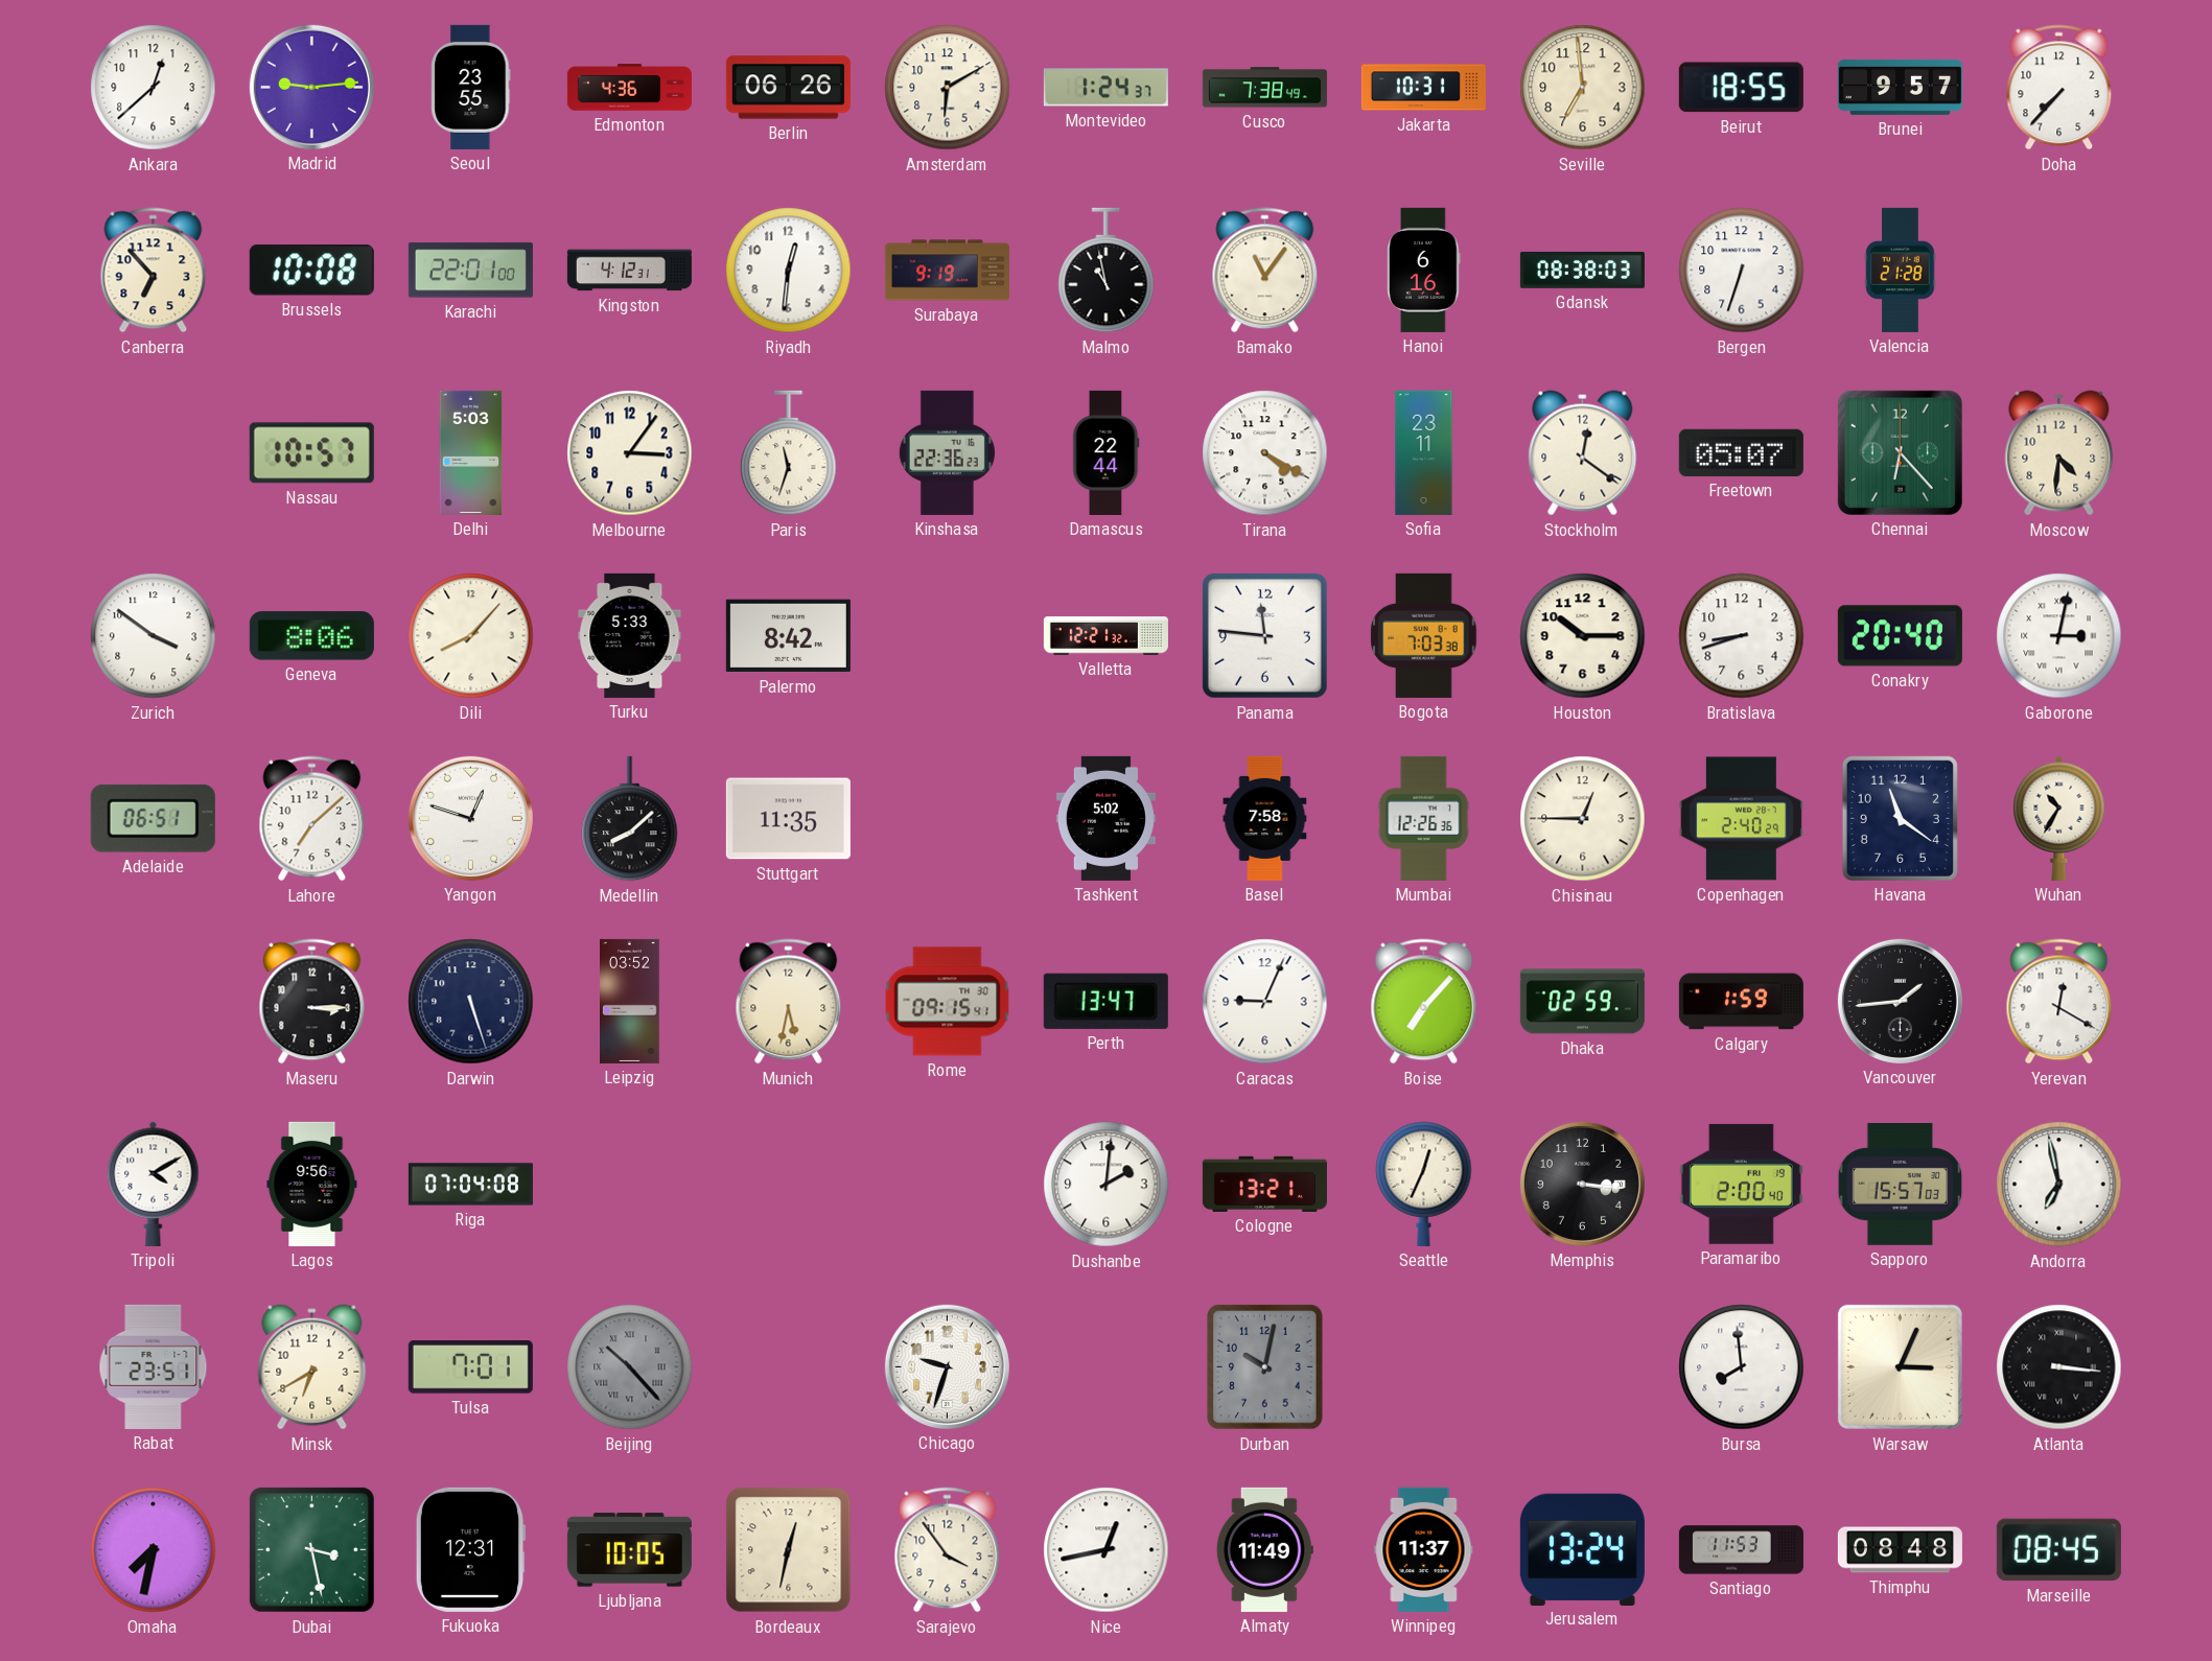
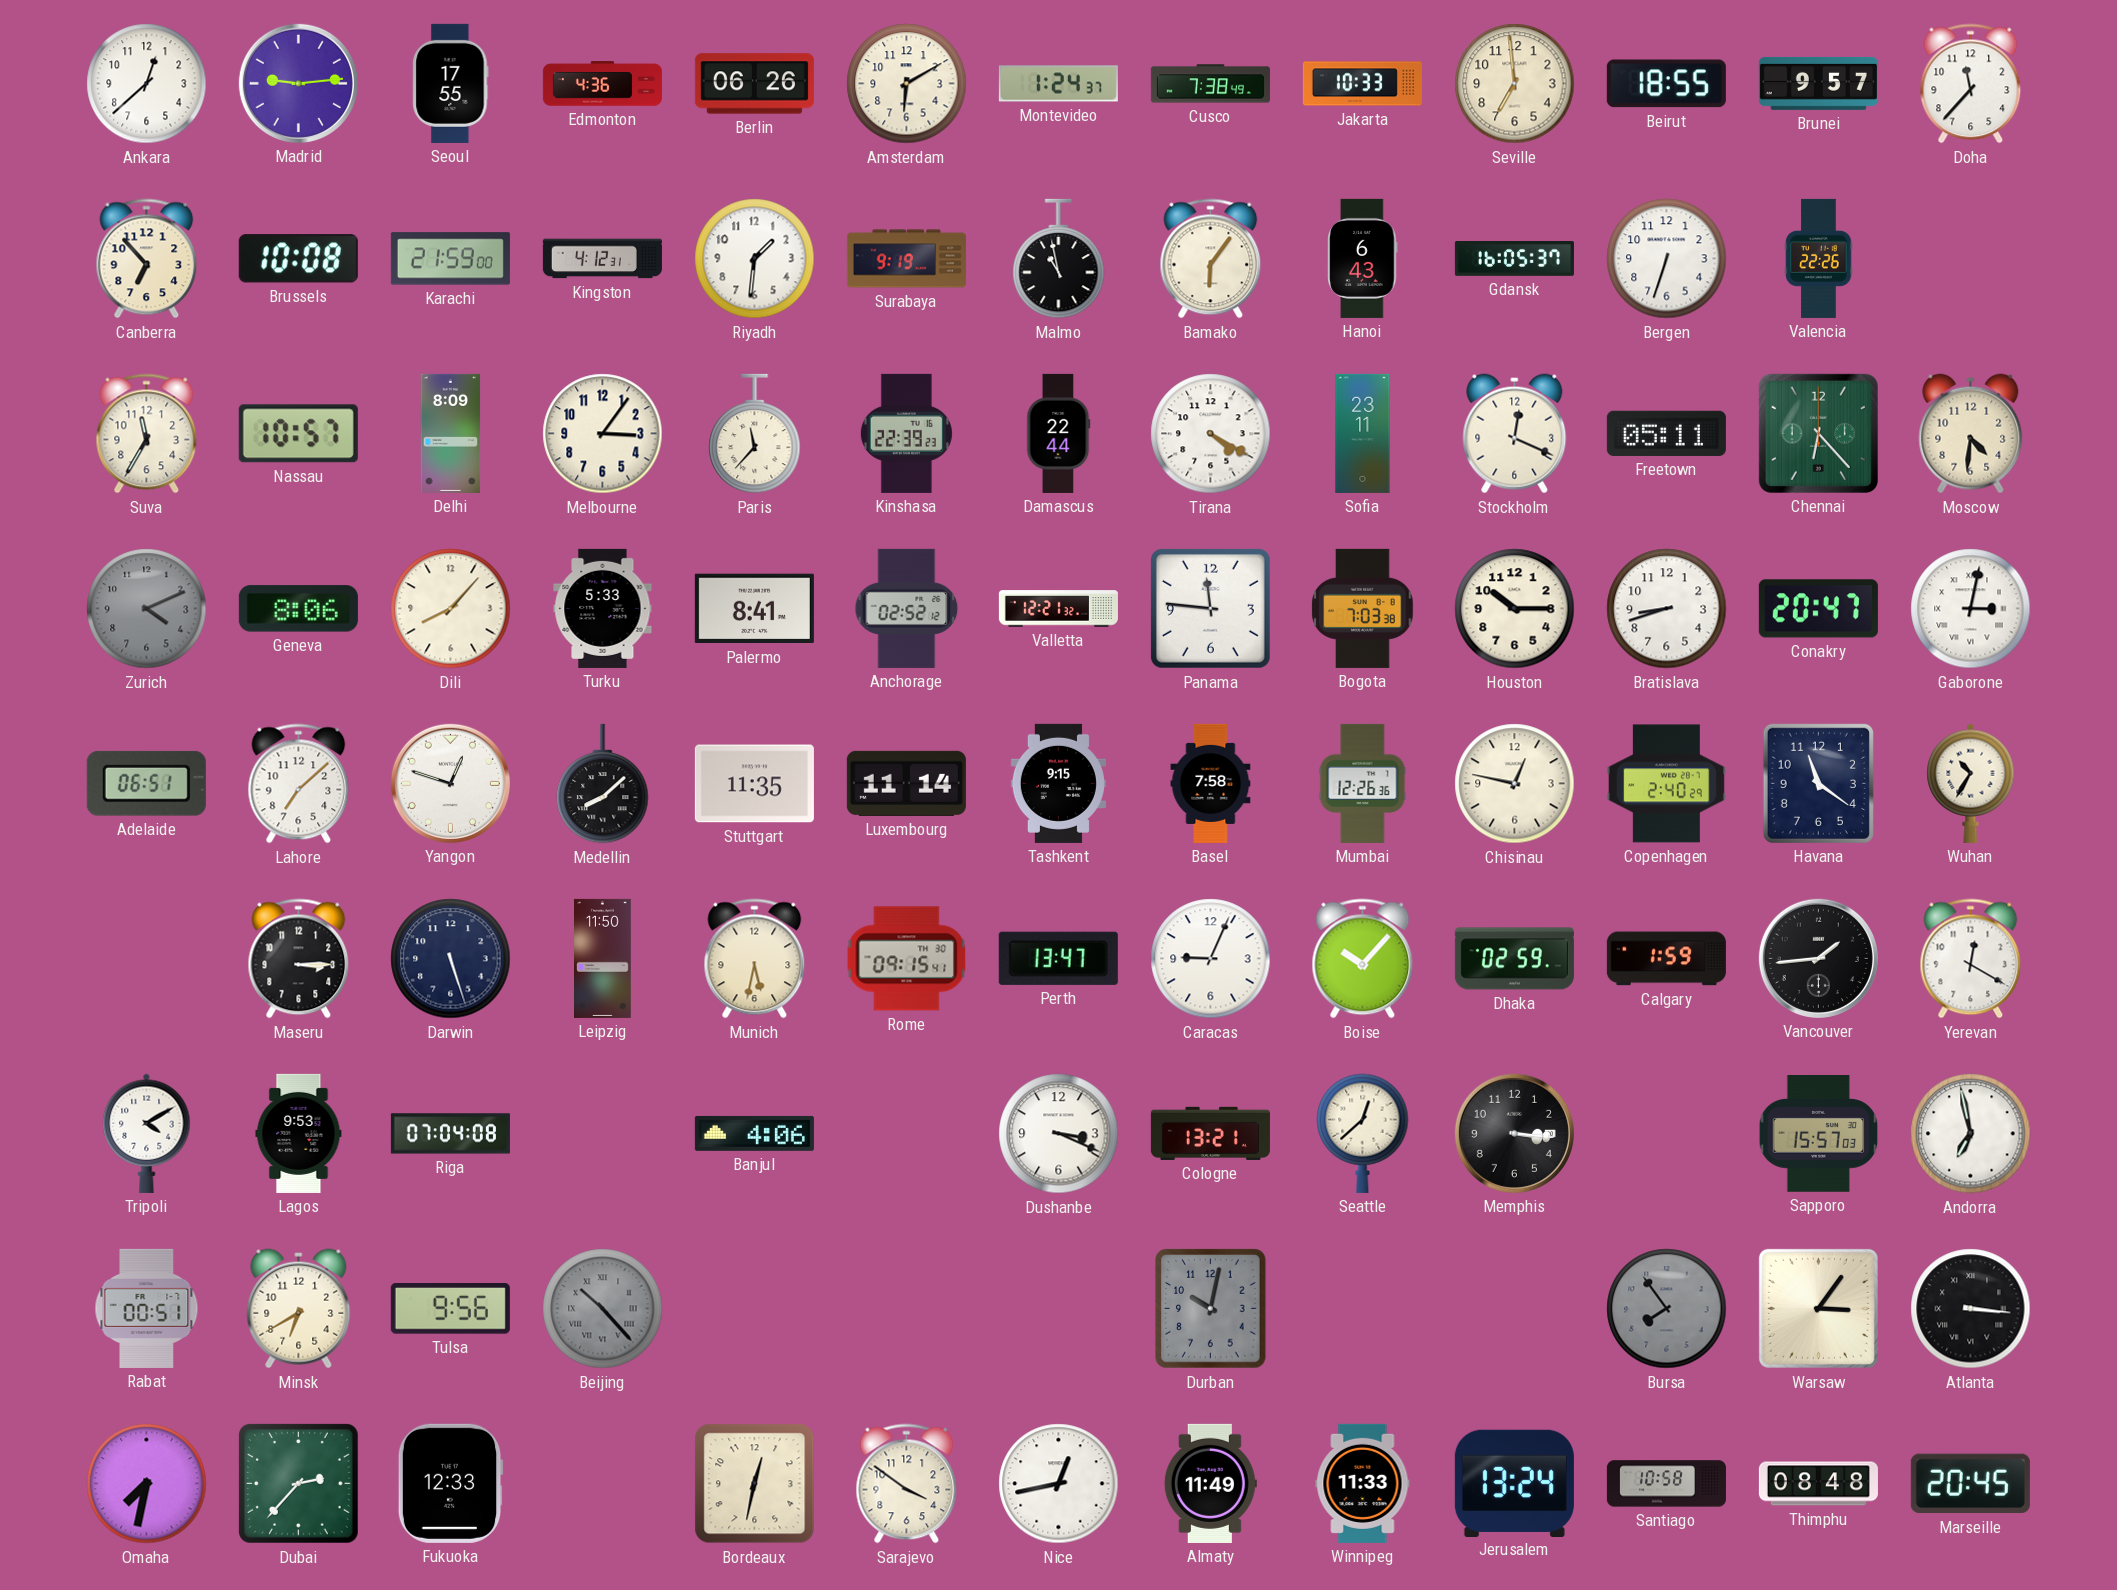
Seoul: 23:55 -> 17:55
Jakarta: 10:31 -> 10:33
Doha: 7:37 -> 11:37
Karachi: 22:01 -> 21:59
Riyadh: 12:31 -> 1:31
Bamako: 11:06 -> 6:06
Hanoi: 6:16 -> 6:43
Gdansk: 08:38 -> 16:05
Valencia: 21:28 -> 22:26
Suva: none -> 11:35
Delhi: 5:03 -> 8:09
Paris: 11:33 -> 11:37
Kinshasa: 22:36 -> 22:39
Stockholm: 12:21 -> 12:19
Freetown: 05:07 -> 05:11
Zurich: 3:51 -> 4:11
Zurich dial: white -> grey
Palermo: 8:42 -> 8:41
Anchorage: none -> 02:52
Conakry: 20:40 -> 20:47
Luxembourg: none -> 11:14
Tashkent: 5:02 -> 9:15
Chisinau: 12:45 -> 12:47
Leipzig: 03:52 -> 11:50
Boise: 7:07 -> 10:07
Lagos: 9:56 -> 9:53
Banjul: none -> 4:06
Dushanbe: 2:01 -> 3:19
Seattle: 12:34 -> 12:38
Paramaribo: 2:00 -> none
Rabat: 23:51 -> 00:51
Tulsa: 7:01 -> 9:56
Chicago: 9:33 -> none
Bursa: 7:59 -> 7:54
Bursa dial: white -> grey
Warsaw: 3:04 -> 3:06
Dubai: 3:28 -> 2:37
Fukuoka: 12:31 -> 12:33
Ljubljana: 10:05 -> none
Sarajevo: 3:54 -> 3:51
Winnipeg: 11:37 -> 11:33
Santiago: 11:53 -> 10:58
Marseille: 08:45 -> 20:45
